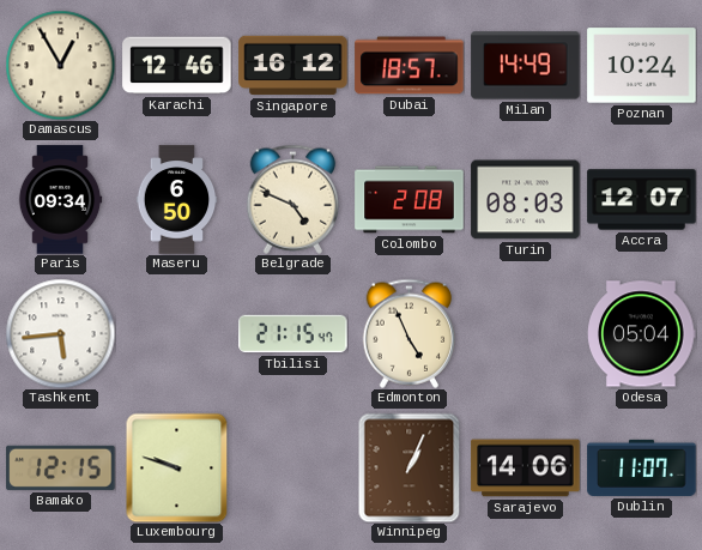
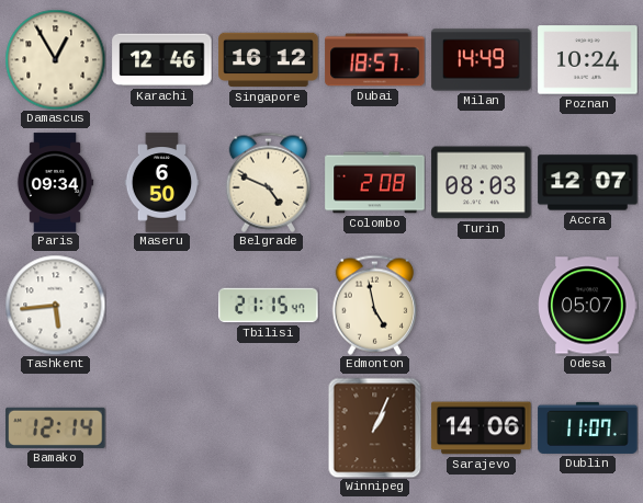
Edmonton: 4:56 -> 4:58
Odesa: 05:04 -> 05:07
Bamako: 12:15 -> 12:14
Luxembourg: 9:48 -> none
